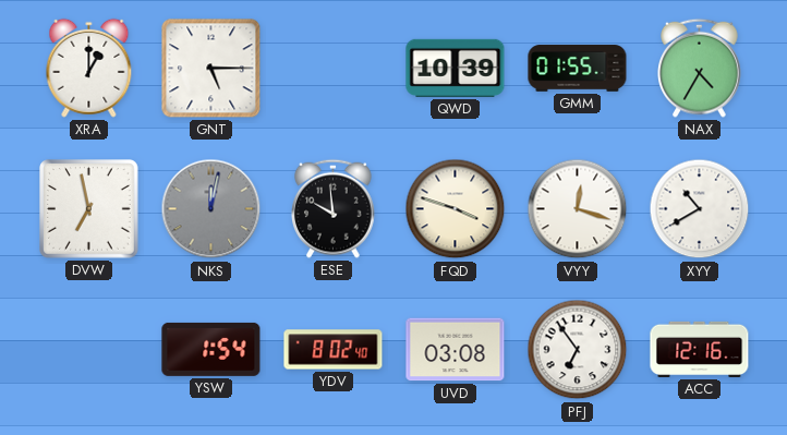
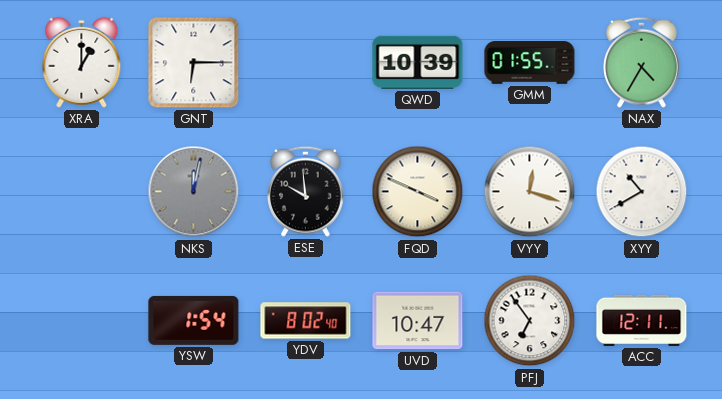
GNT: 5:15 -> 6:15
DVW: 6:58 -> none
FQD: 3:48 -> 3:49
UVD: 03:08 -> 10:47
ACC: 12:16 -> 12:11
